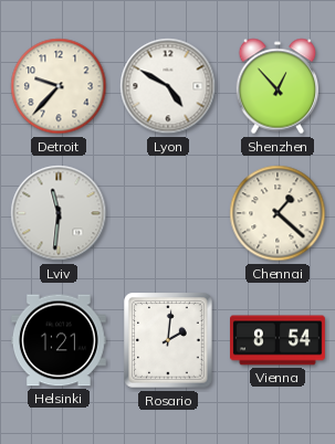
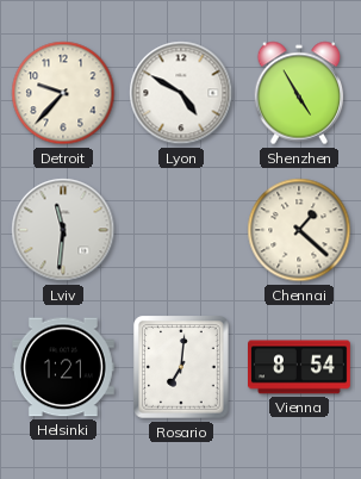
Shenzhen: 12:53 -> 4:55
Rosario: 2:01 -> 7:01
